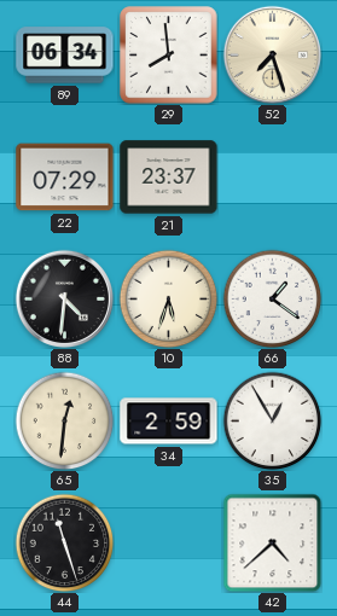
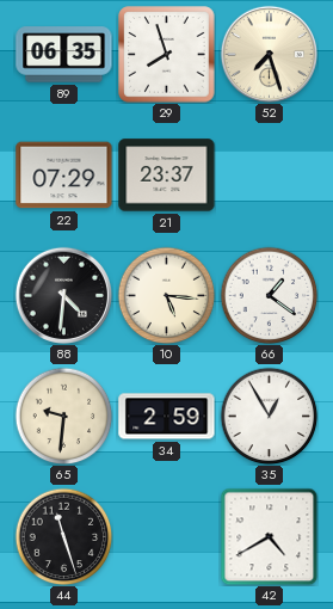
89: 06:34 -> 06:35
29: 7:59 -> 7:57
10: 5:33 -> 5:16
65: 12:31 -> 9:31
42: 4:38 -> 4:40
